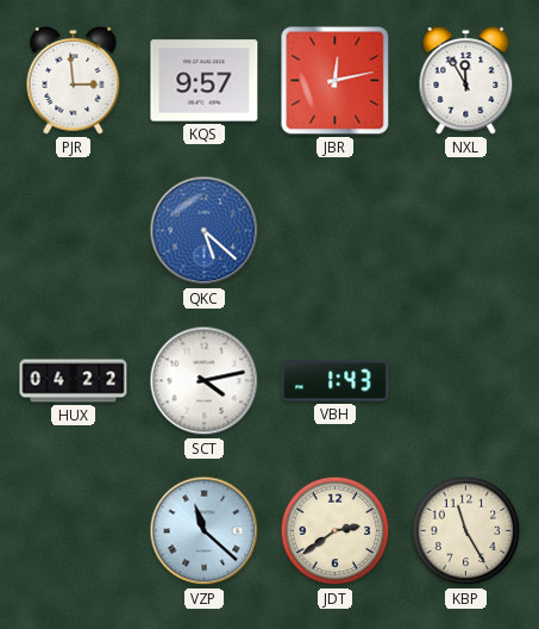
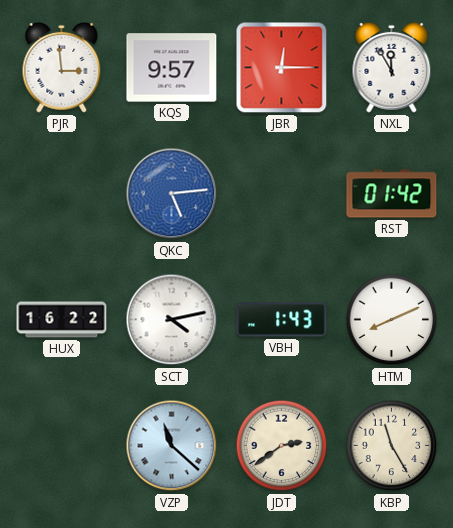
JBR: 12:13 -> 12:15
QKC: 5:22 -> 5:14
RST: none -> 01:42
HUX: 04:22 -> 16:22
HTM: none -> 8:11
